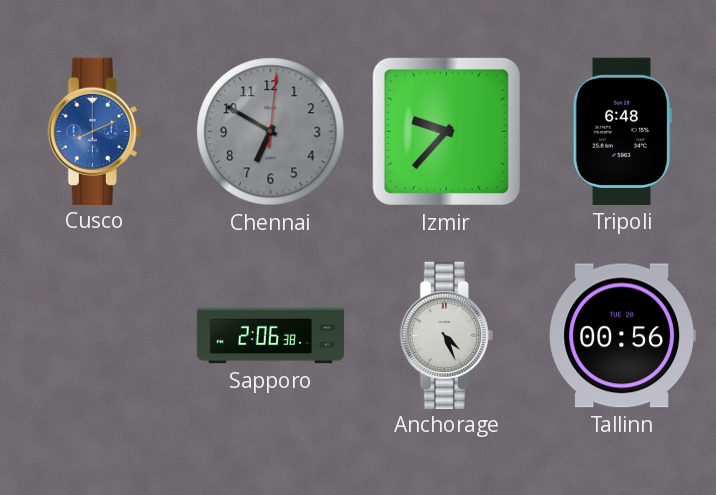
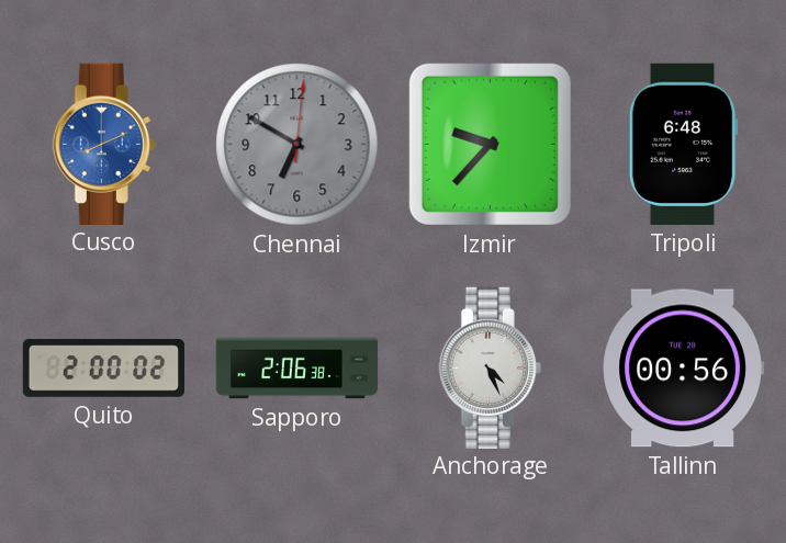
Quito: none -> 2:00
